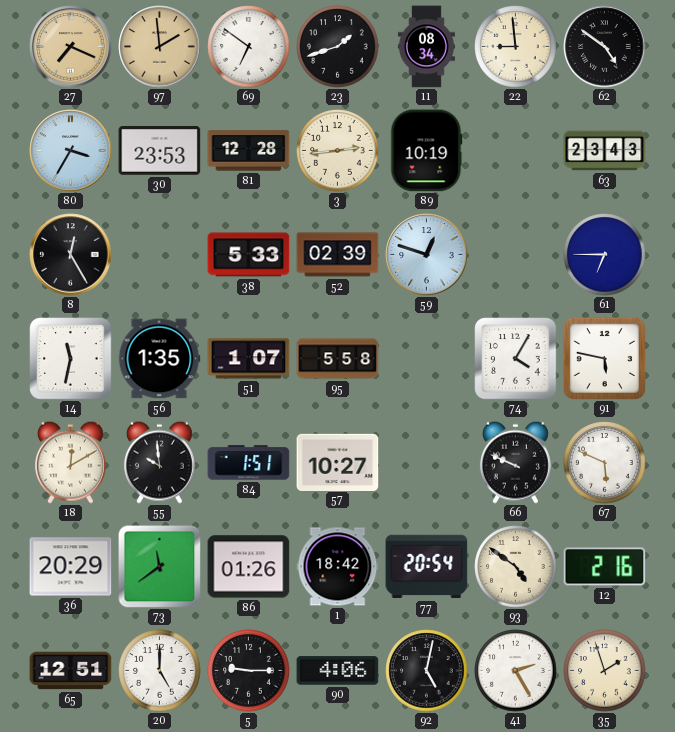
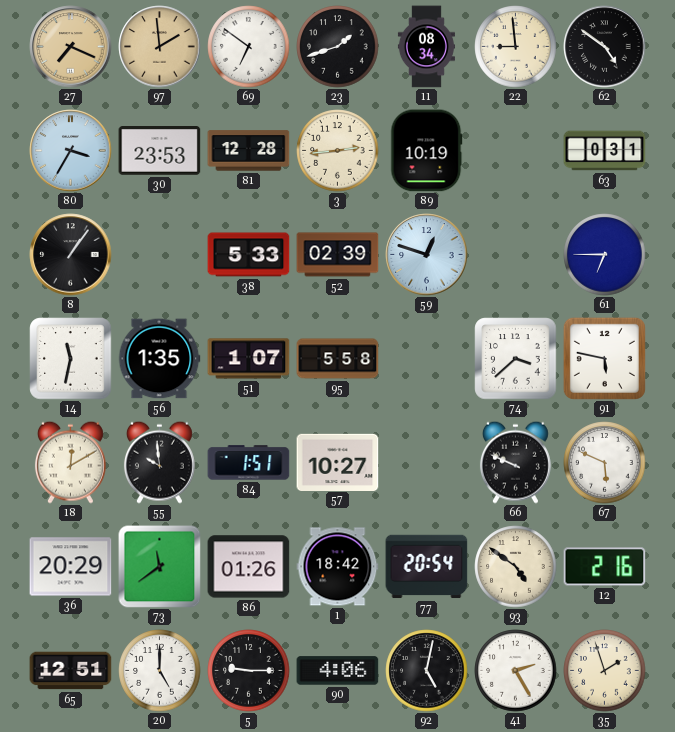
63: 23:43 -> 0:31
8: 12:25 -> 1:06
74: 4:05 -> 3:38
